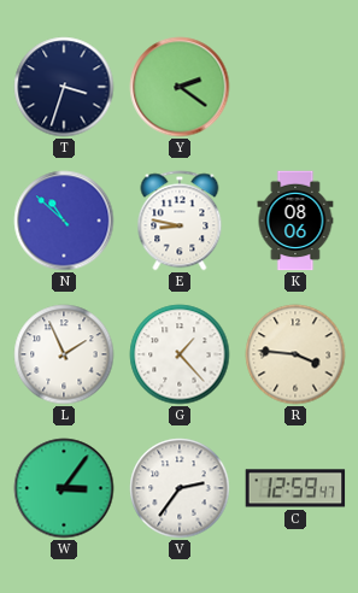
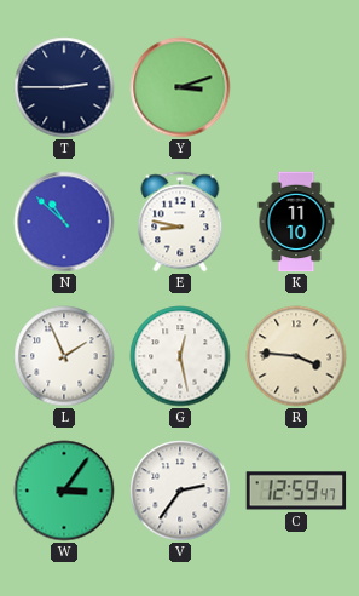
T: 3:33 -> 2:45
Y: 2:21 -> 3:12
K: 08:06 -> 11:10
G: 1:23 -> 12:28
